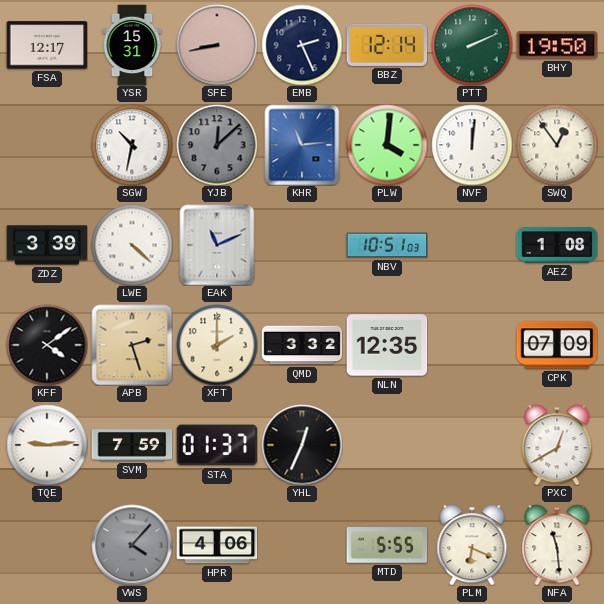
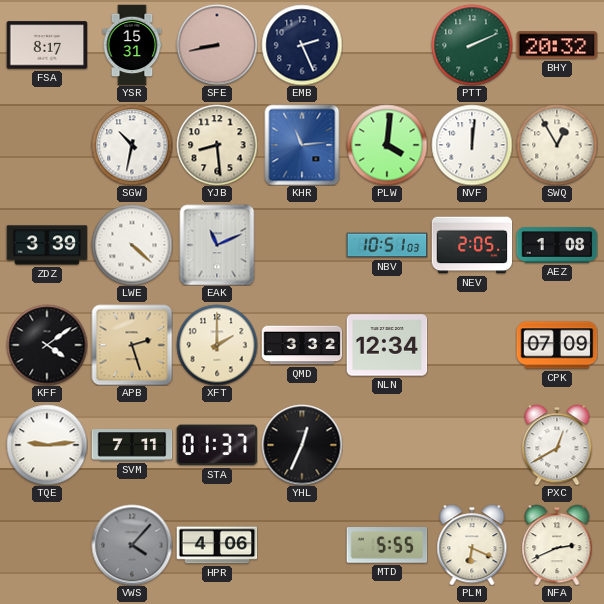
FSA: 12:17 -> 8:17
BBZ: 12:14 -> none
BHY: 19:50 -> 20:32
YJB: 12:08 -> 8:29
YJB dial: grey -> cream
SWQ: 12:54 -> 12:55
NEV: none -> 2:05
NLN: 12:35 -> 12:34
SVM: 7:59 -> 7:11
NFA: 11:29 -> 2:41
